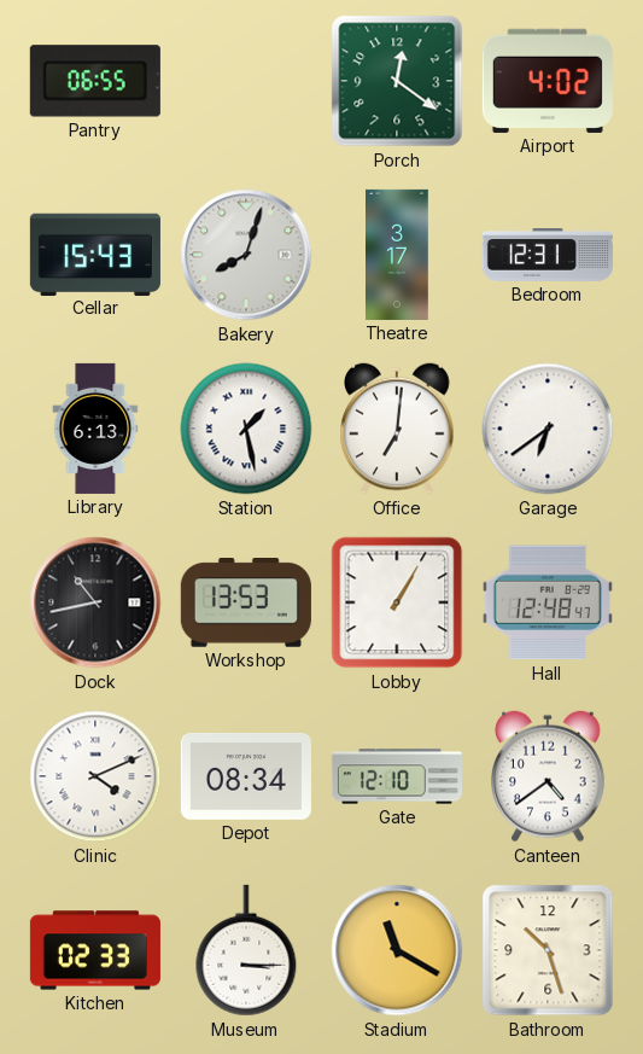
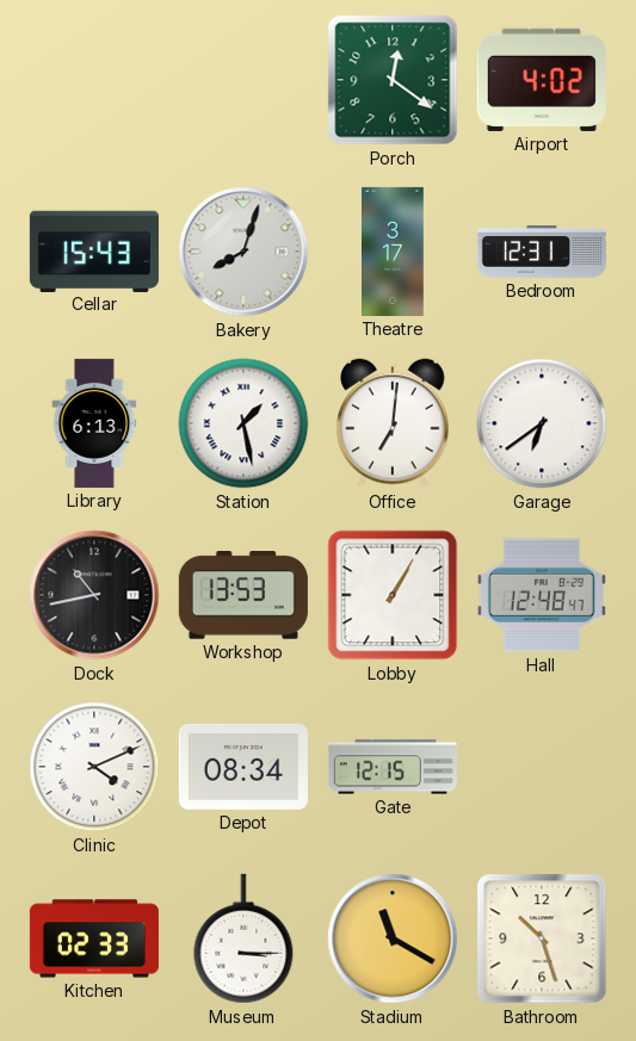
Pantry: 06:55 -> none
Gate: 12:10 -> 12:15
Canteen: 4:39 -> none
